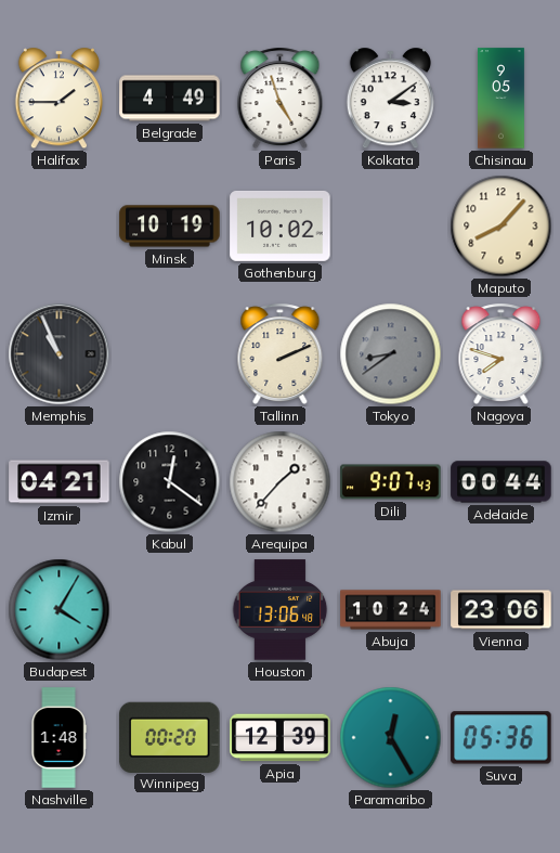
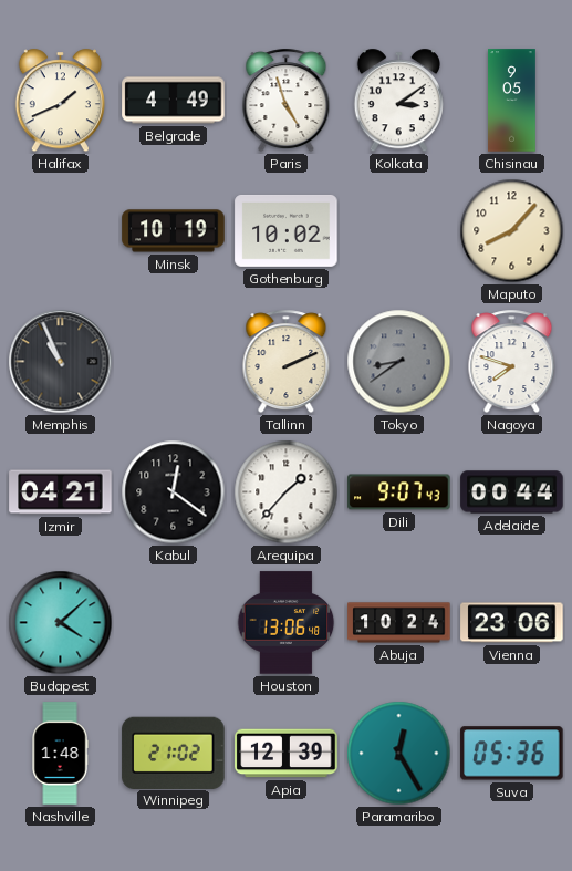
Halifax: 1:45 -> 1:41
Budapest: 4:05 -> 4:08
Winnipeg: 00:20 -> 21:02
